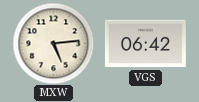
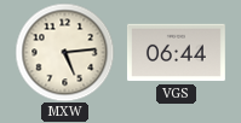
VGS: 06:42 -> 06:44
